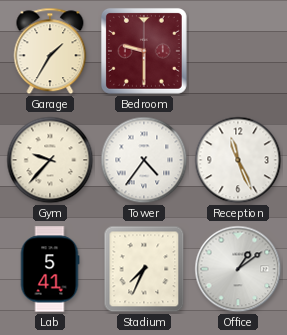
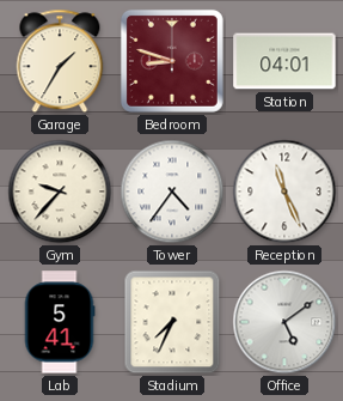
Bedroom: 9:30 -> 8:48
Station: none -> 04:01
Office: 1:09 -> 5:09
